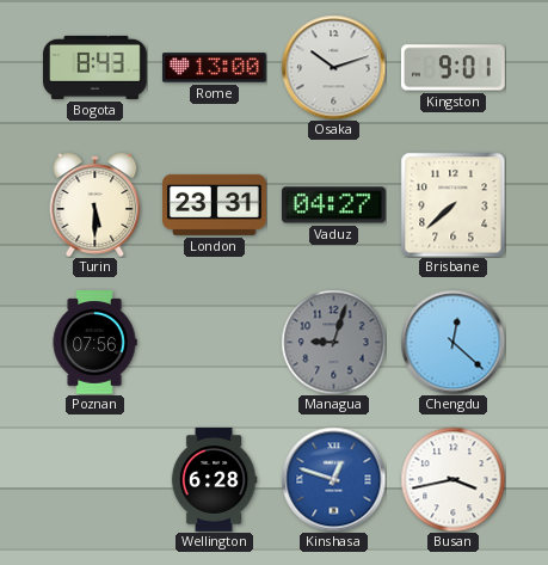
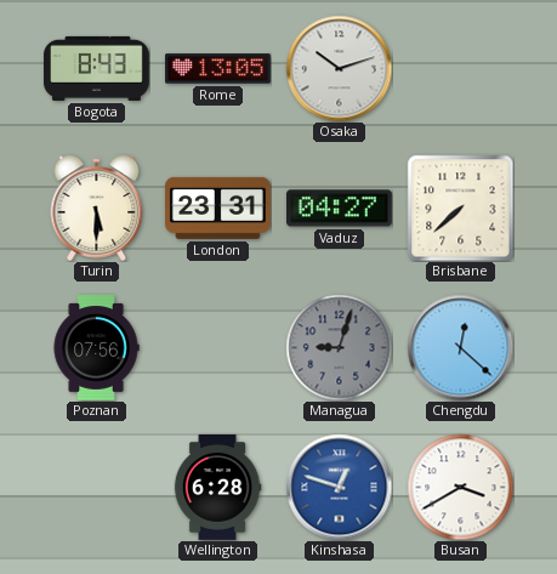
Rome: 13:00 -> 13:05
Kingston: 9:01 -> none
Busan: 3:43 -> 3:40
